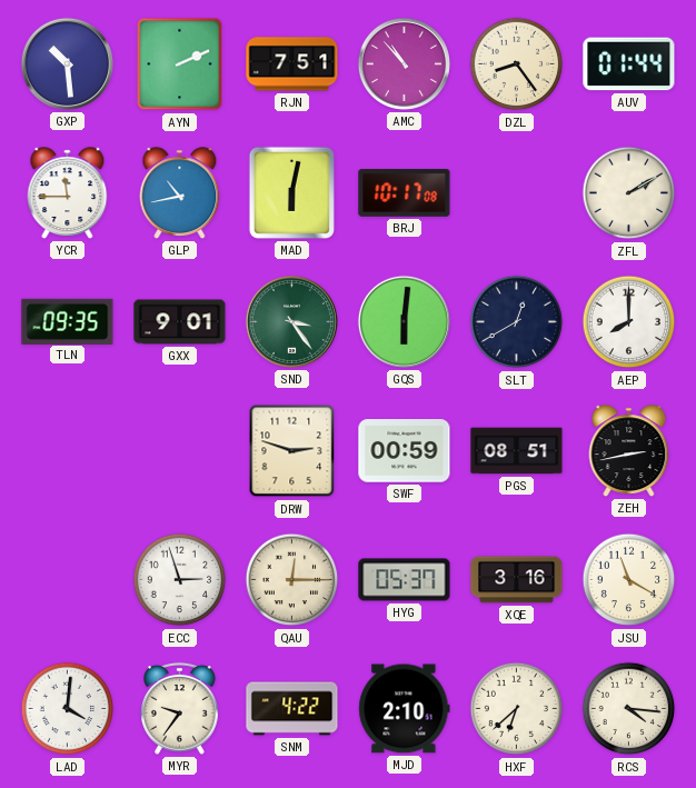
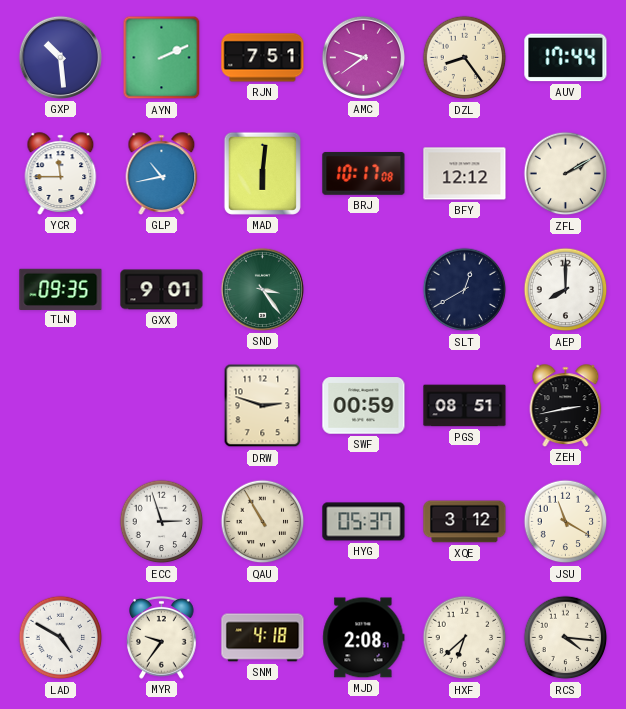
AMC: 10:53 -> 9:39
AUV: 01:44 -> 17:44
MAD: 6:02 -> 6:01
BFY: none -> 12:12
GQS: 6:01 -> none
QAU: 12:15 -> 10:55
XQE: 3:16 -> 3:12
LAD: 4:01 -> 4:50
SNM: 4:22 -> 4:18
MJD: 2:10 -> 2:08
